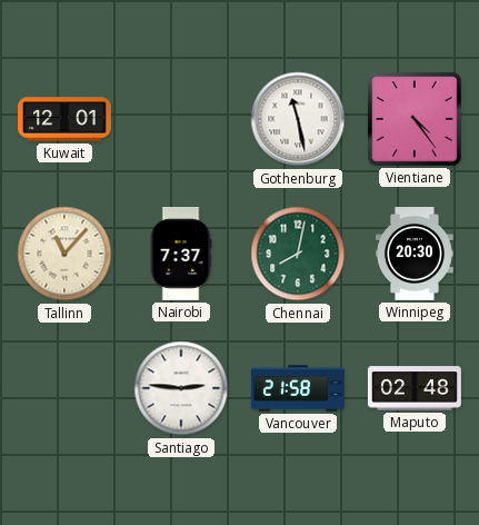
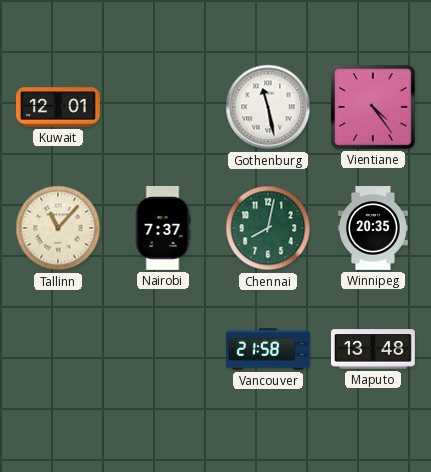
Winnipeg: 20:30 -> 20:35
Santiago: 2:46 -> none
Maputo: 02:48 -> 13:48
